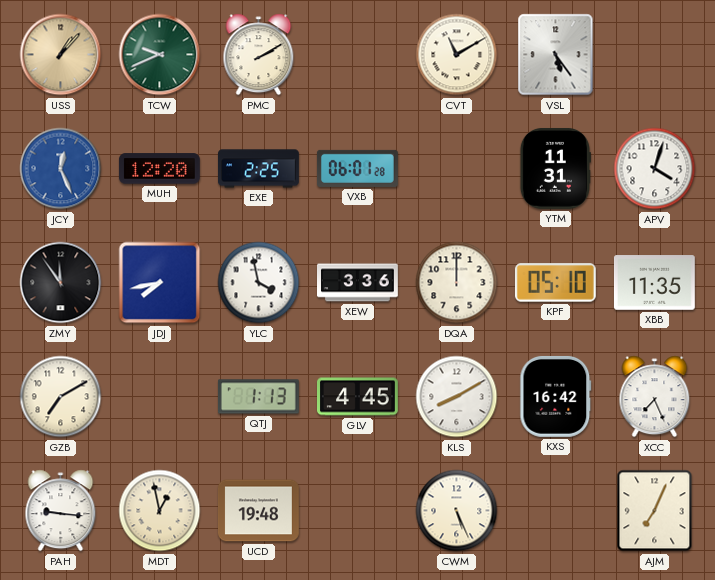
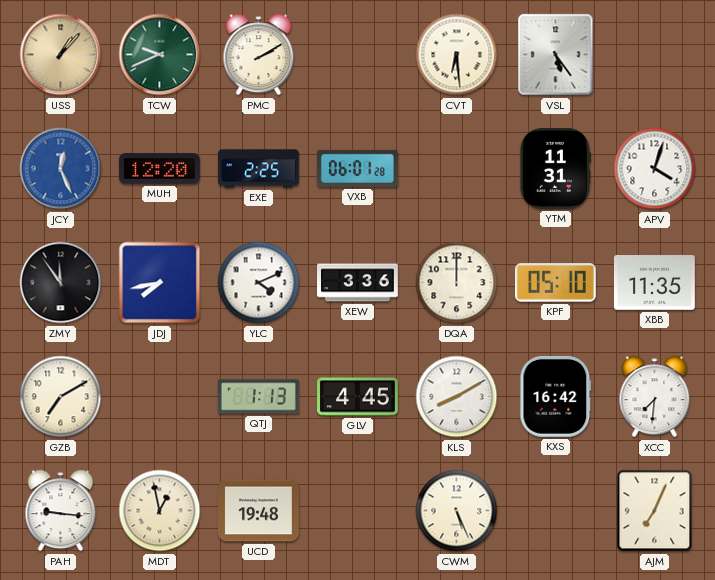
CVT: 11:10 -> 6:29
YLC: 3:58 -> 4:11
XCC: 7:26 -> 7:31
